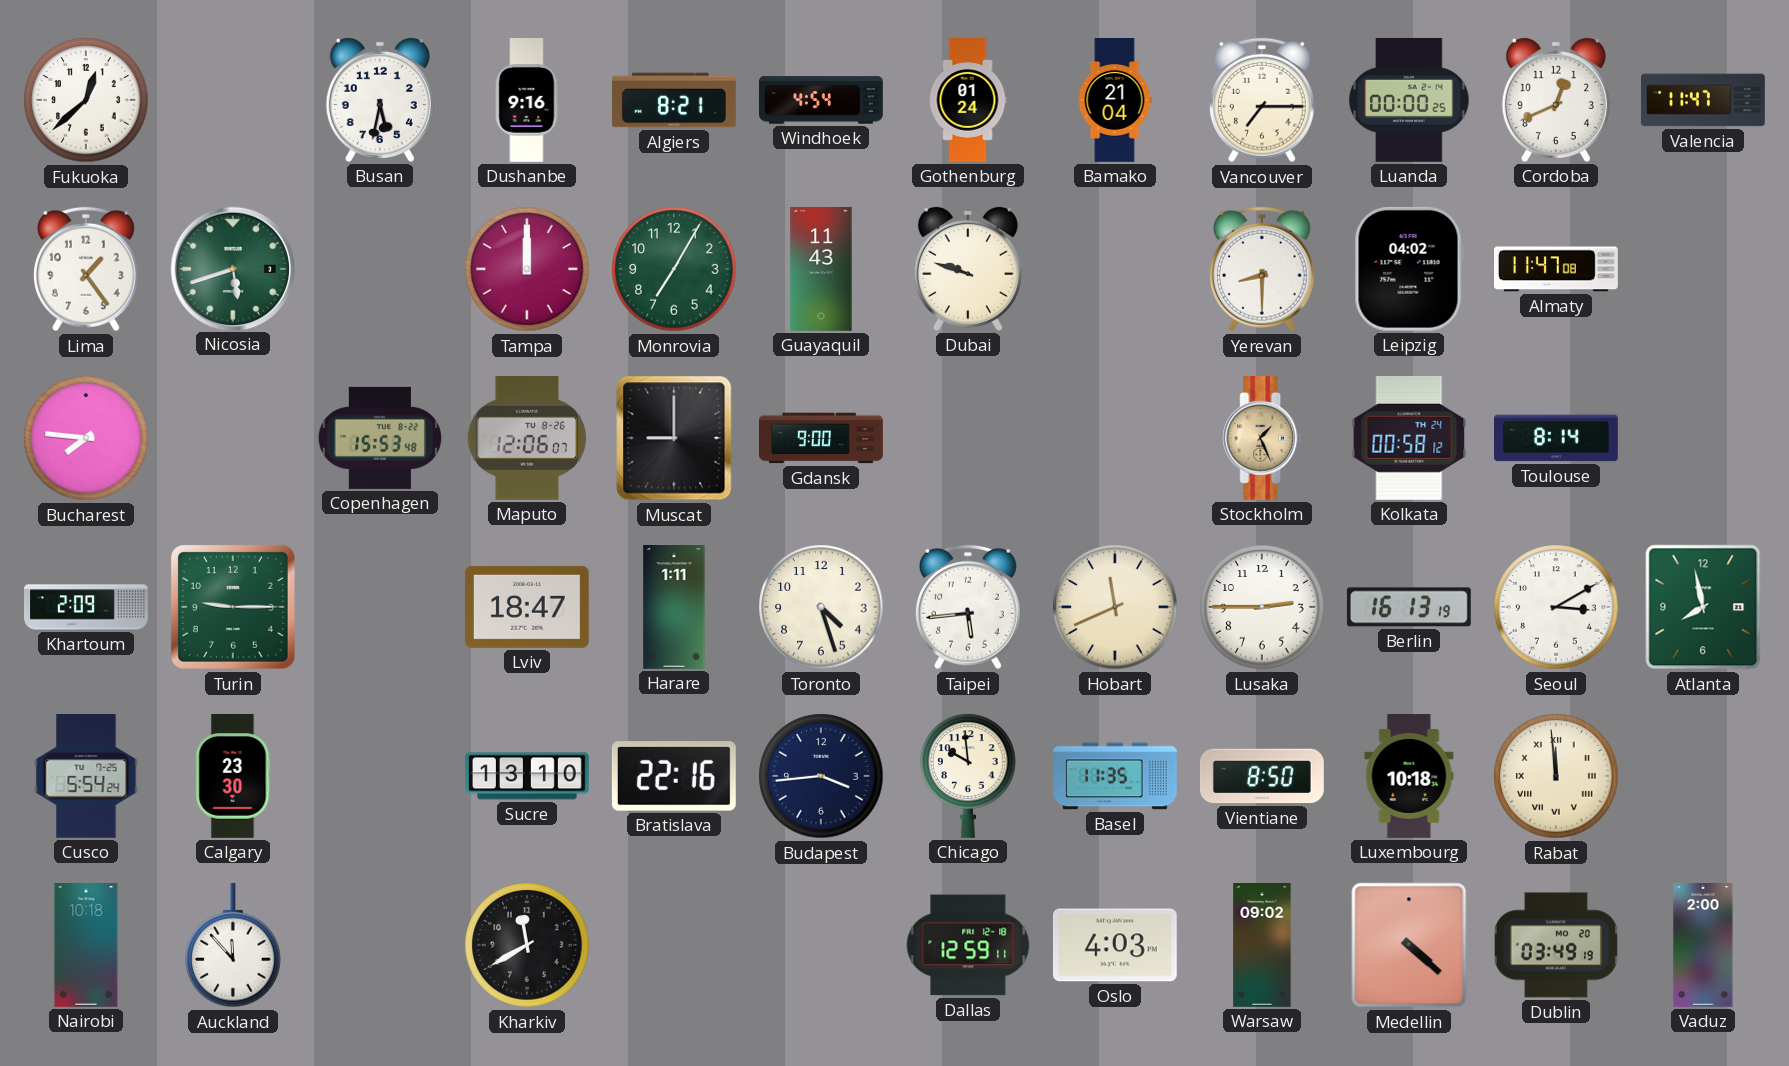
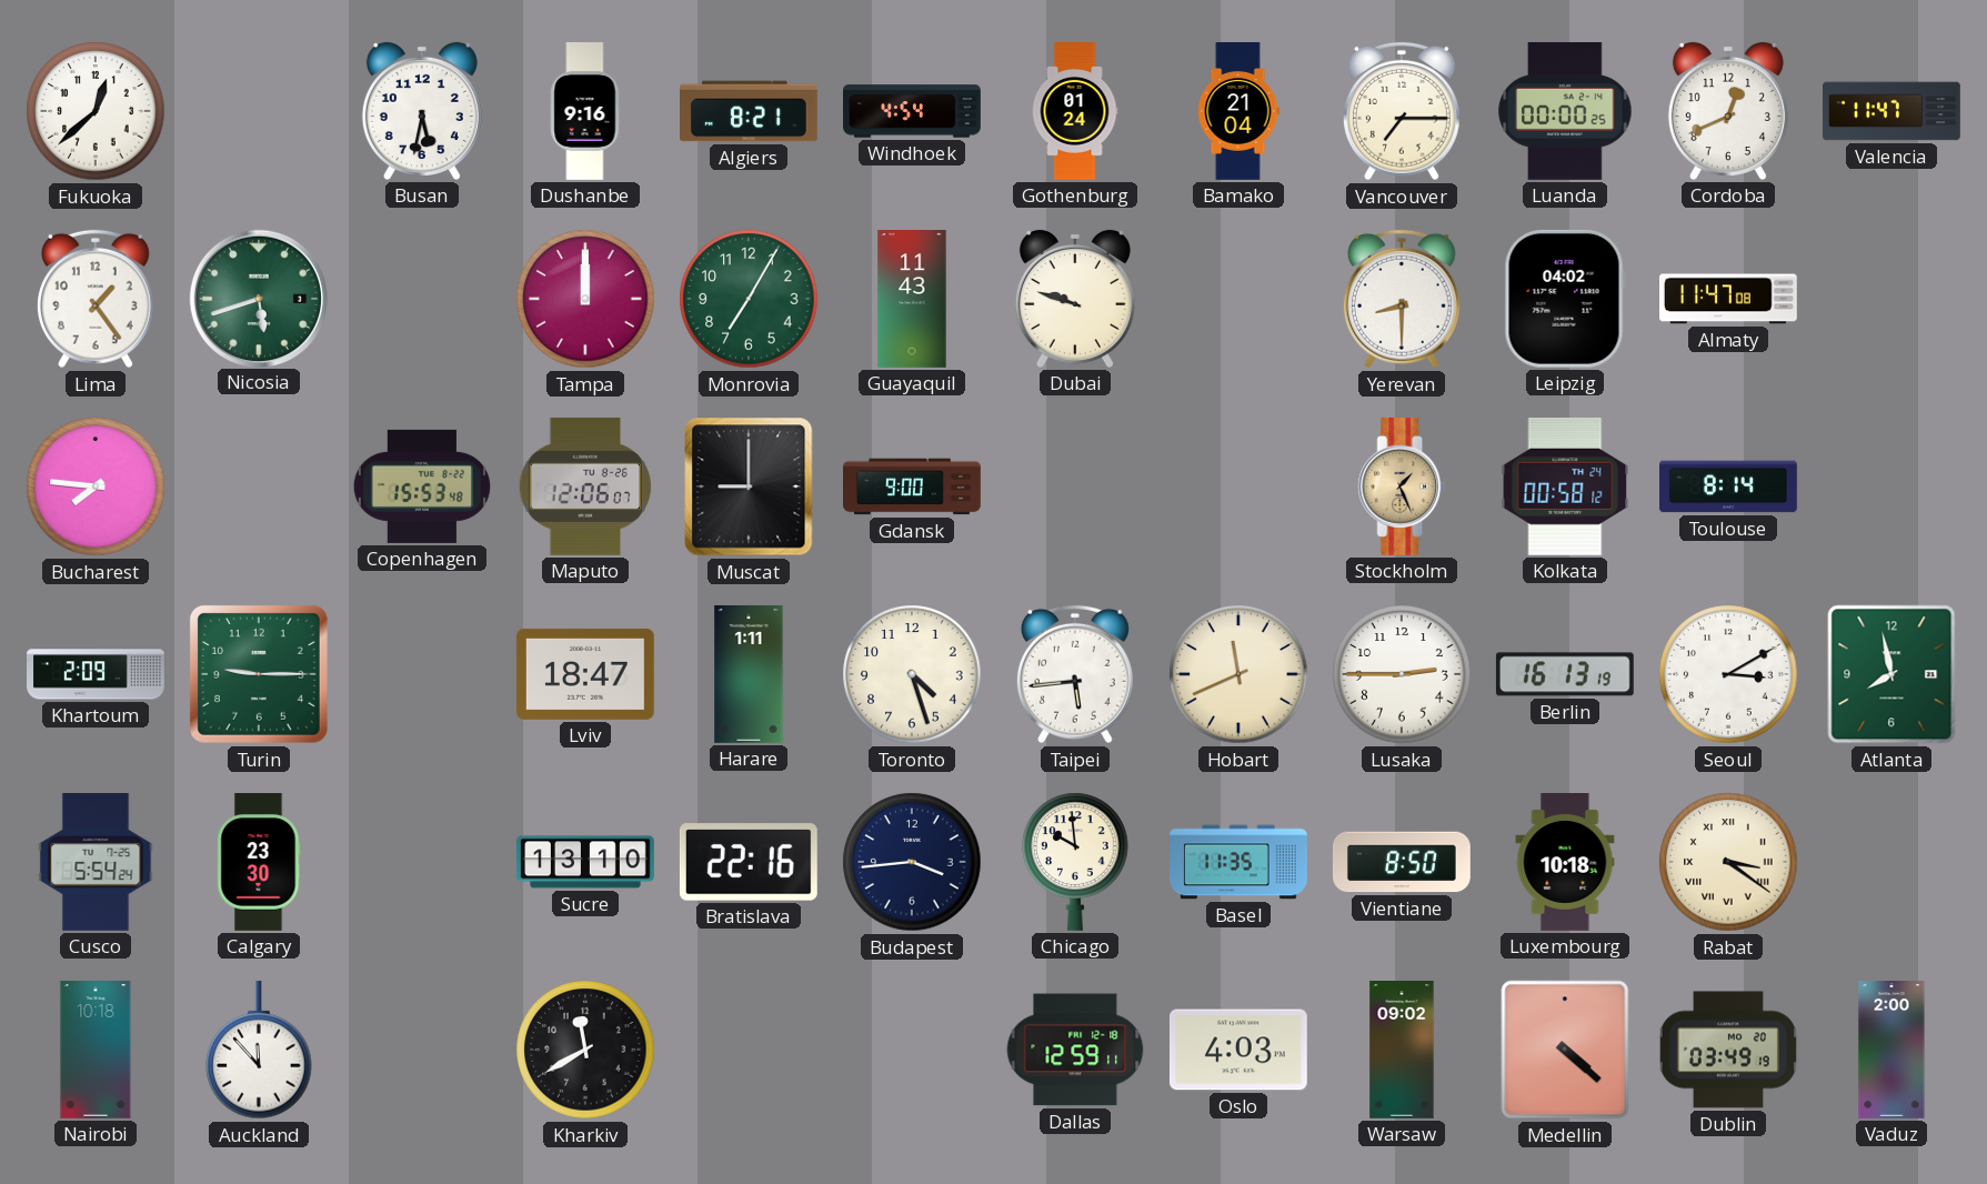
Rabat: 11:59 -> 3:21
